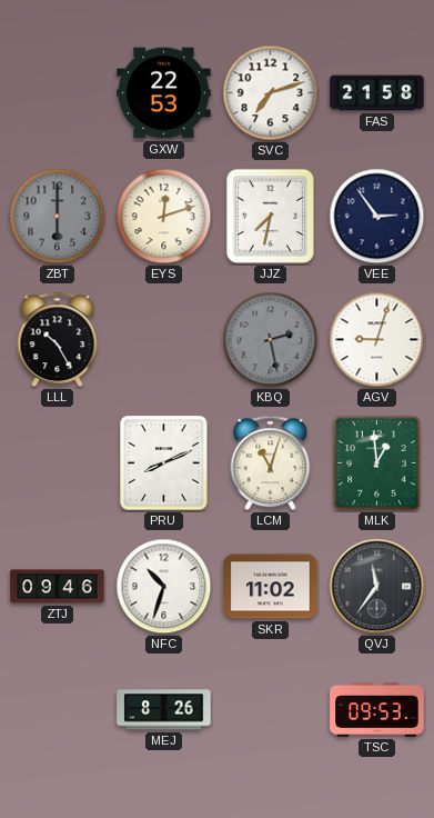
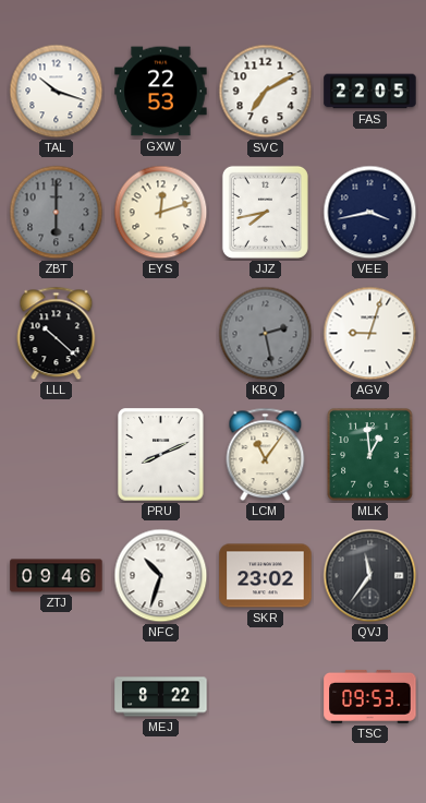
TAL: none -> 10:18
SVC: 7:12 -> 7:10
FAS: 21:58 -> 22:05
JJZ: 7:32 -> 7:43
VEE: 2:54 -> 3:43
LLL: 10:25 -> 10:22
LCM: 11:03 -> 11:06
SKR: 11:02 -> 23:02
MEJ: 8:26 -> 8:22
